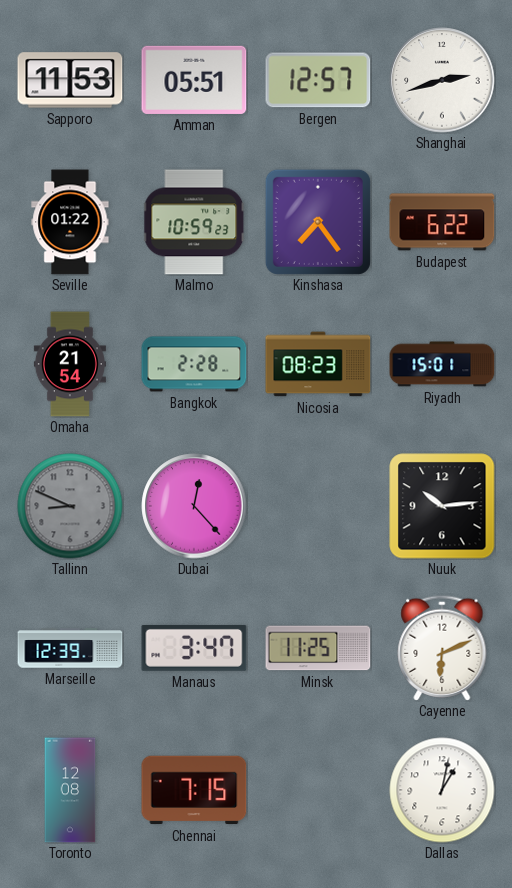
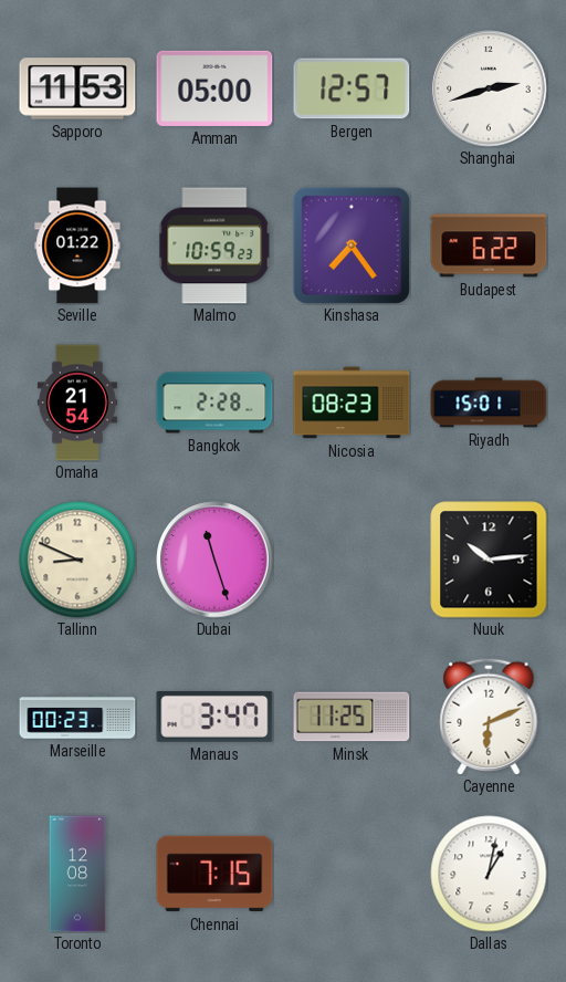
Amman: 05:51 -> 05:00
Tallinn dial: grey -> cream
Dubai: 12:23 -> 11:27
Marseille: 12:39 -> 00:23
